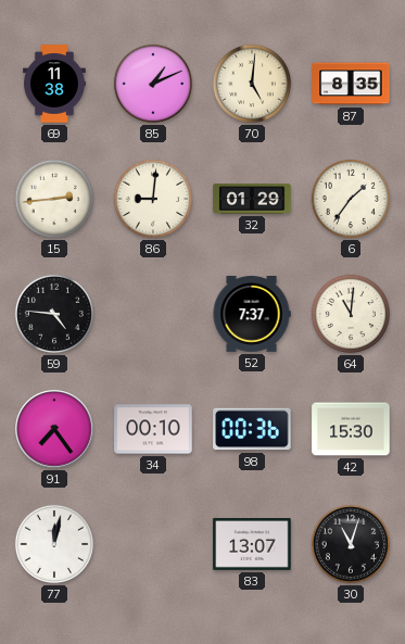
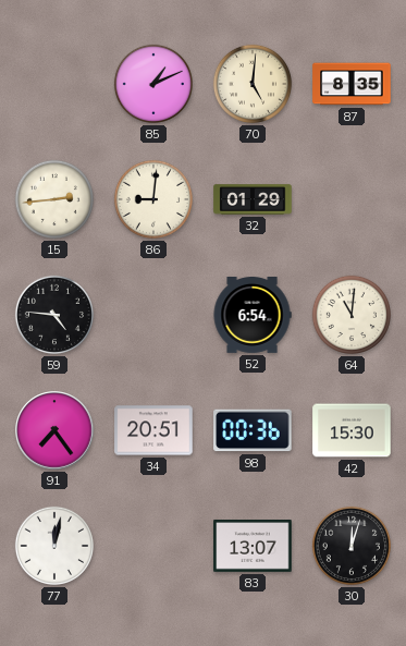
69: 11:38 -> none
6: 1:36 -> none
52: 7:37 -> 6:54
34: 00:10 -> 20:51
30: 11:03 -> 12:03
